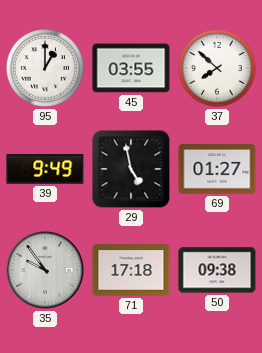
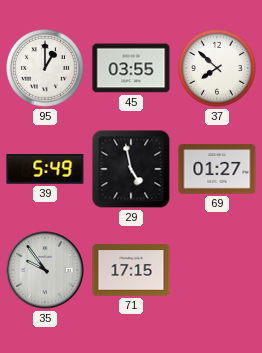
39: 9:49 -> 5:49
71: 17:18 -> 17:15
50: 09:38 -> none
